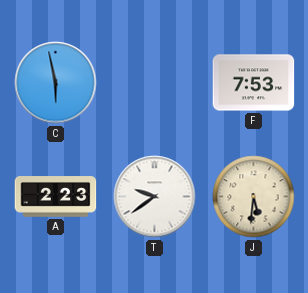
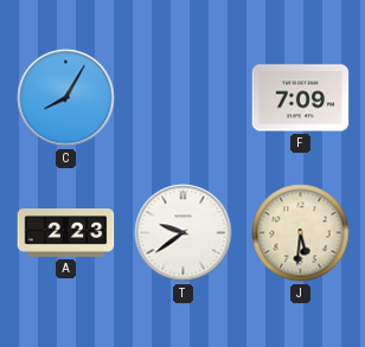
C: 5:58 -> 8:05
F: 7:53 -> 7:09
